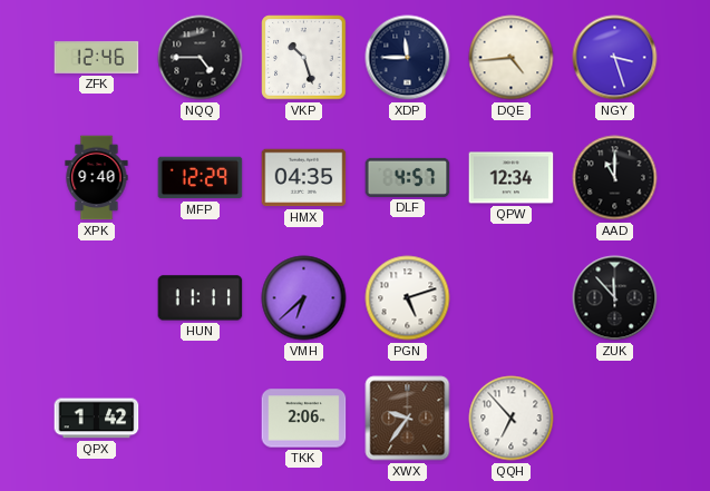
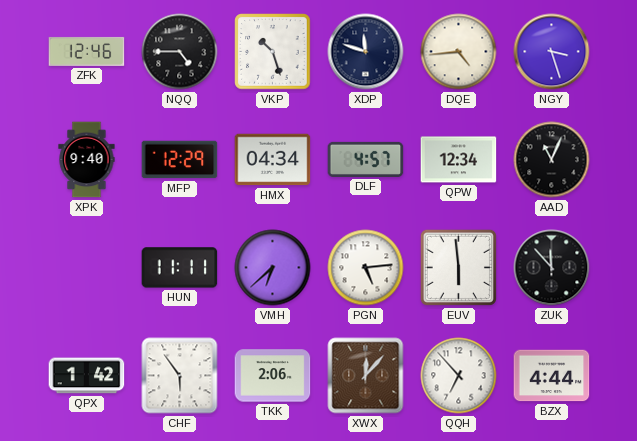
XDP: 11:45 -> 11:48
HMX: 04:35 -> 04:34
AAD: 11:00 -> 11:04
PGN: 5:12 -> 5:14
EUV: none -> 5:59
CHF: none -> 5:54
XWX: 9:36 -> 12:07
BZX: none -> 4:44
